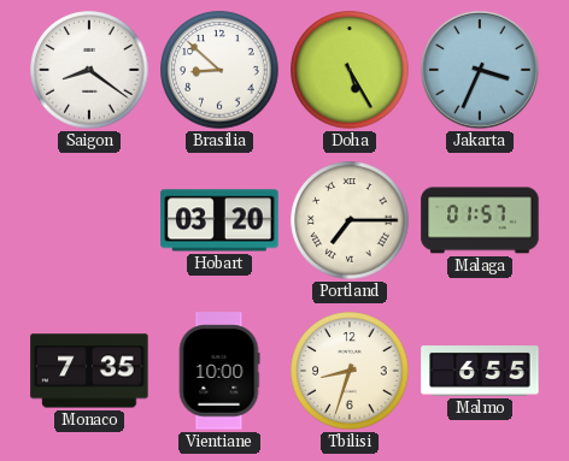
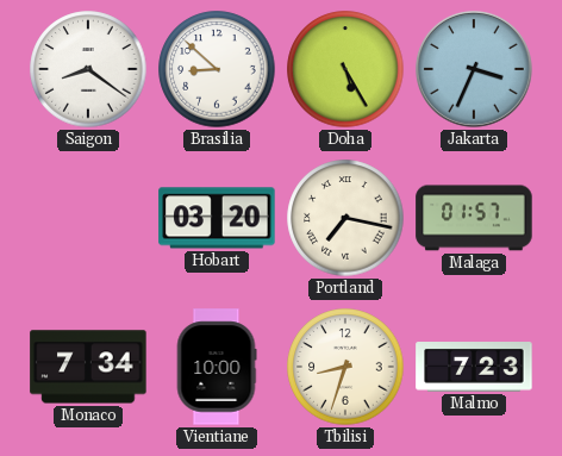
Portland: 7:15 -> 7:17
Monaco: 7:35 -> 7:34
Malmo: 6:55 -> 7:23
